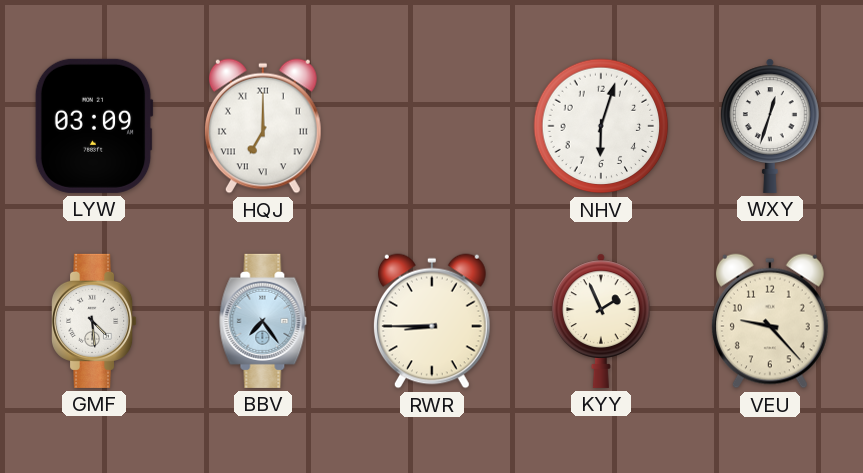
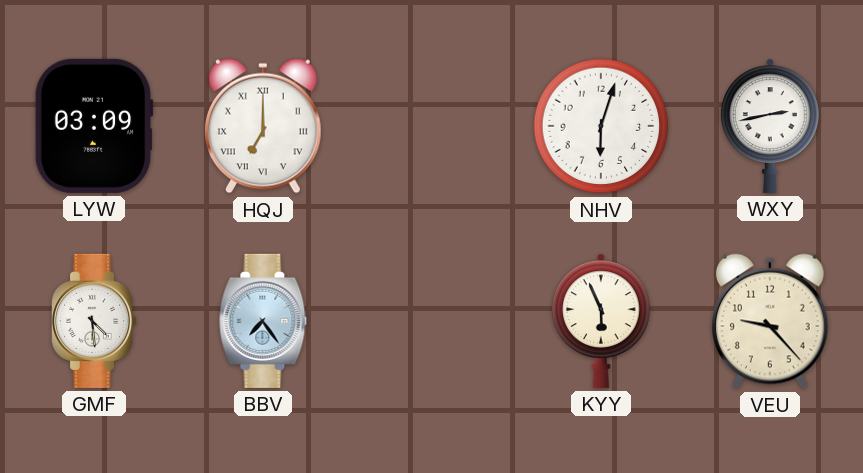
WXY: 12:33 -> 2:43
RWR: 8:45 -> none
KYY: 1:56 -> 5:56
